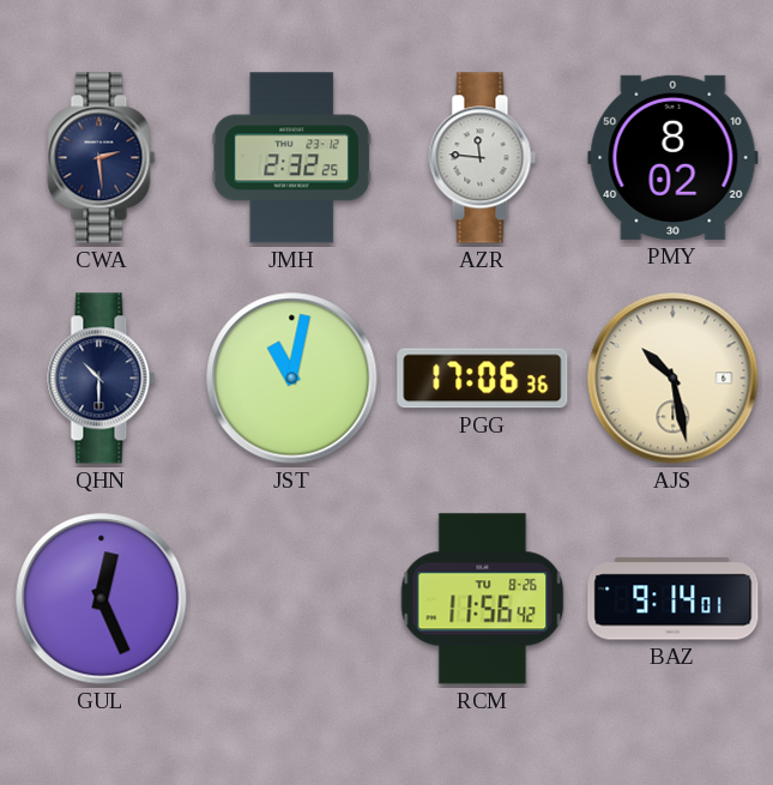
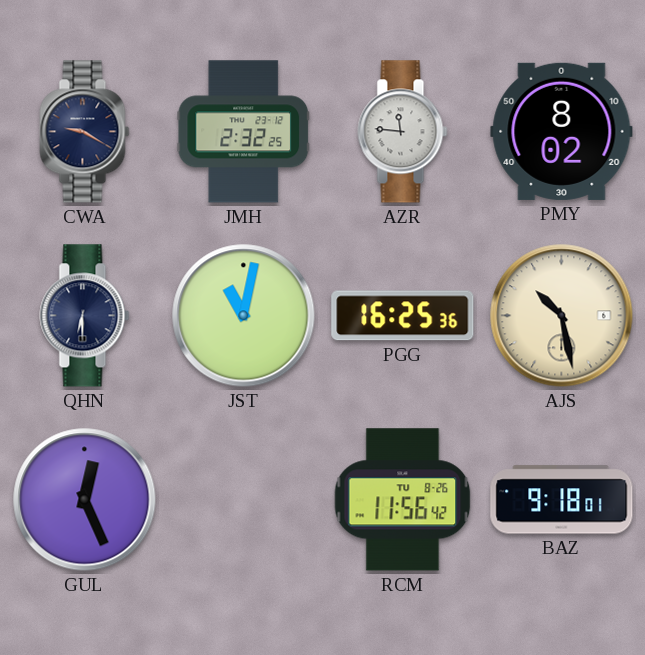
CWA: 2:29 -> 9:20
QHN: 10:30 -> 6:30
PGG: 17:06 -> 16:25
BAZ: 9:14 -> 9:18
